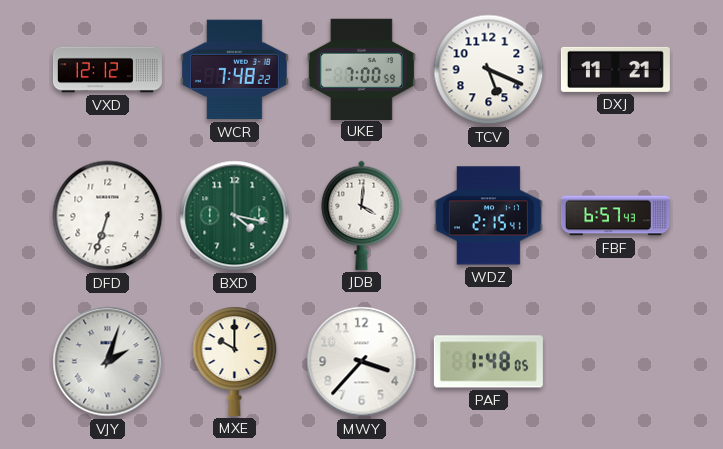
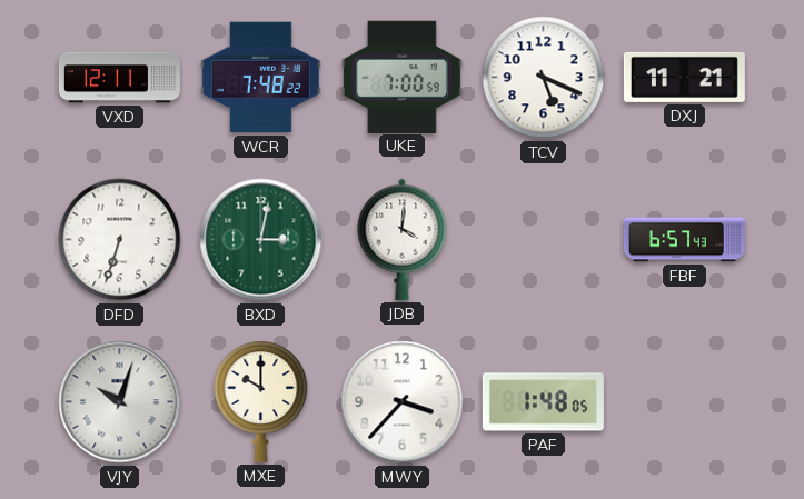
VXD: 12:12 -> 12:11
BXD: 4:17 -> 3:02
WDZ: 2:15 -> none
VJY: 2:03 -> 10:03
